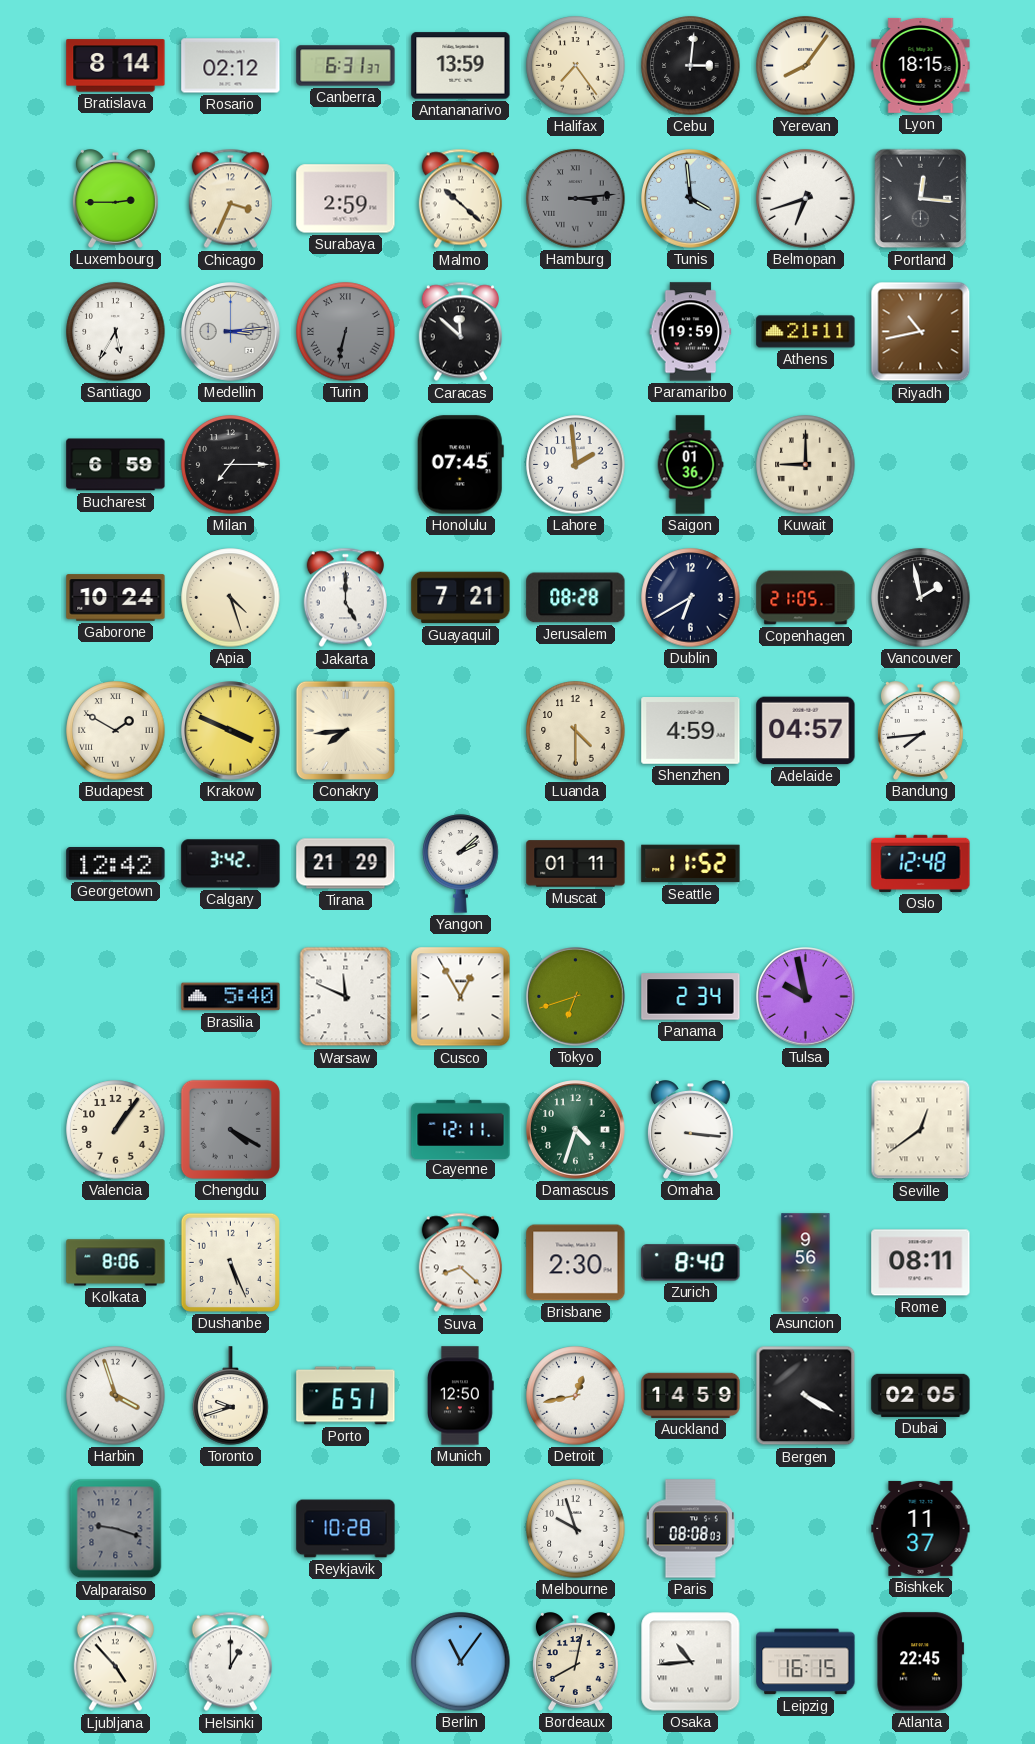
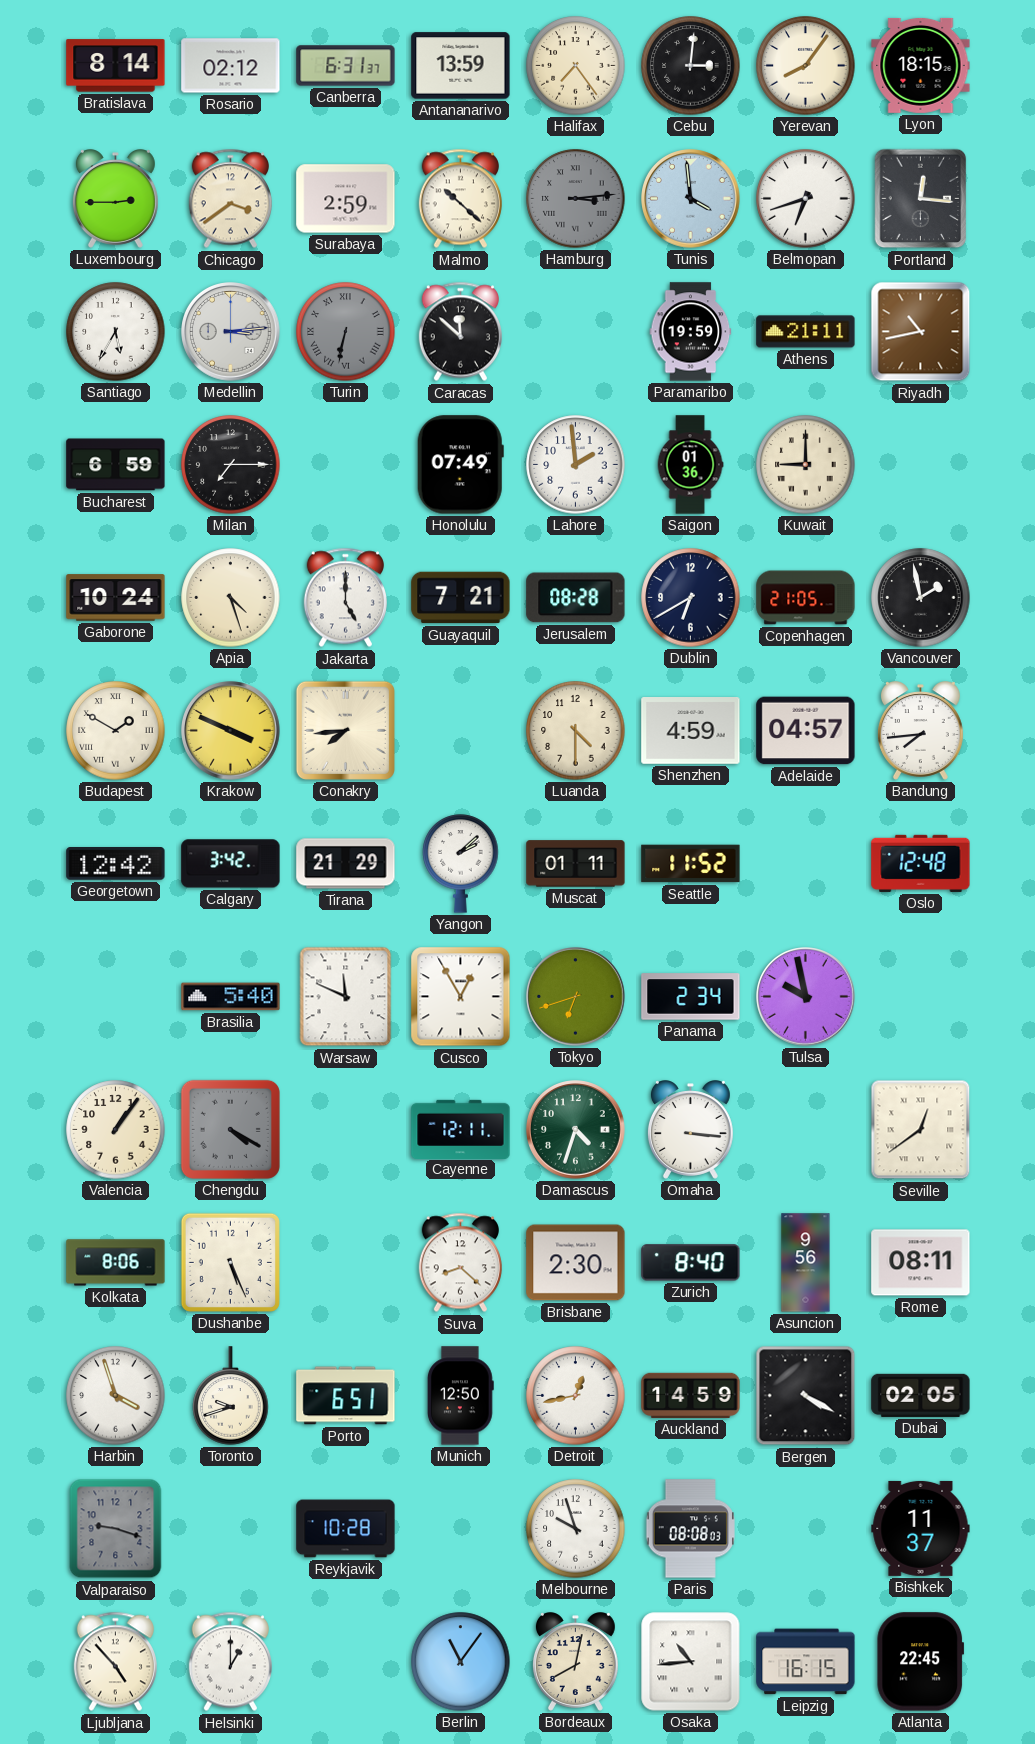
Chicago: 3:34 -> 3:39
Honolulu: 07:45 -> 07:49
